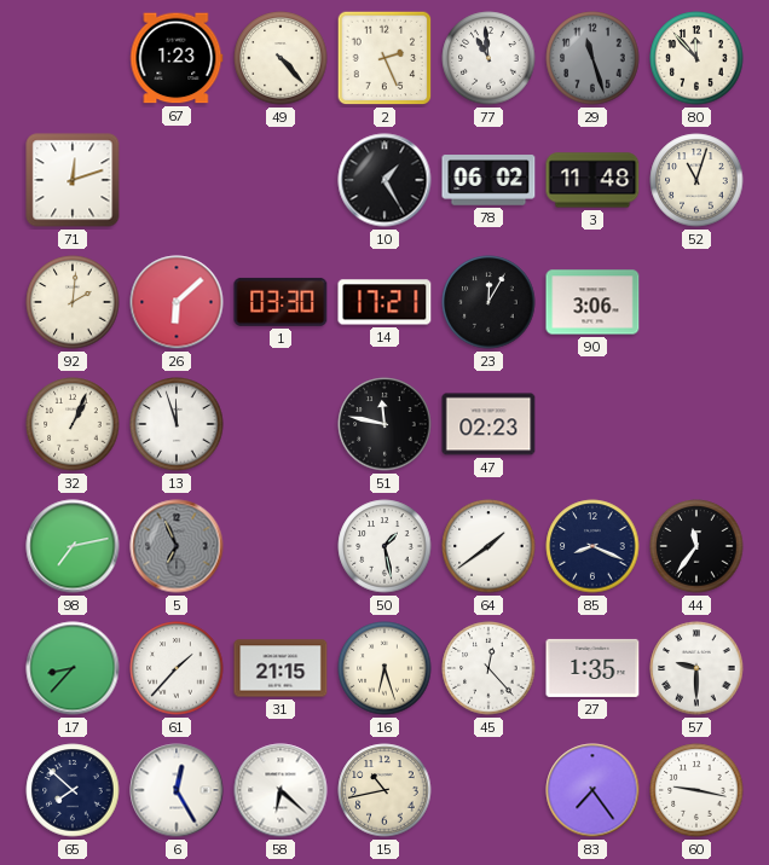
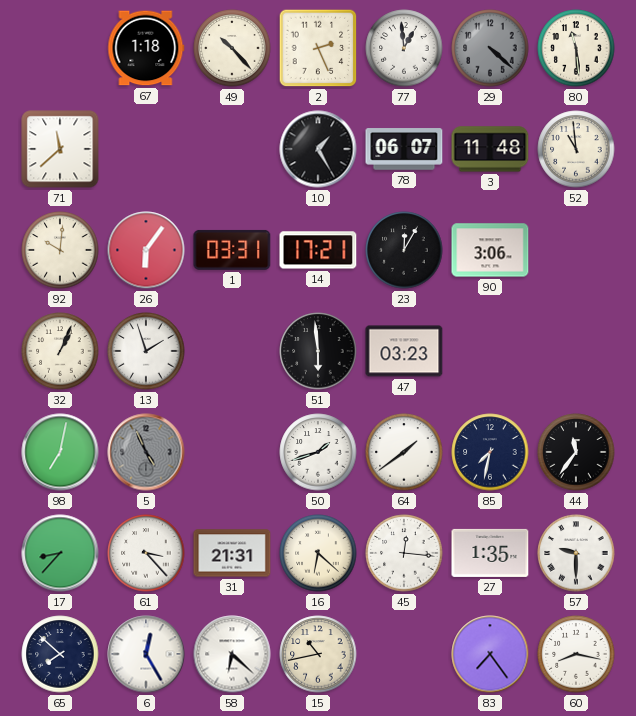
67: 1:23 -> 1:18
49: 4:23 -> 10:23
77: 10:59 -> 12:59
29: 11:27 -> 4:22
80: 11:53 -> 11:29
71: 12:12 -> 11:38
78: 06:02 -> 06:07
52: 11:03 -> 10:59
92: 2:01 -> 10:01
26: 6:08 -> 6:06
1: 03:30 -> 03:31
13: 11:57 -> 1:57
51: 11:47 -> 5:59
47: 02:23 -> 03:23
98: 7:13 -> 7:02
5: 6:56 -> 4:56
50: 1:28 -> 1:42
85: 8:19 -> 7:32
61: 1:37 -> 3:23
31: 21:15 -> 21:31
16: 6:27 -> 6:22
45: 12:23 -> 12:16
60: 9:17 -> 8:17
